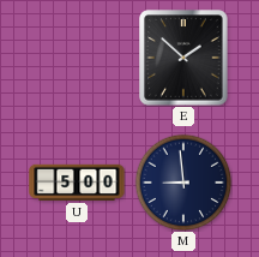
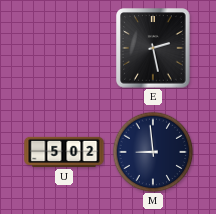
E: 1:52 -> 2:28
U: 5:00 -> 5:02
